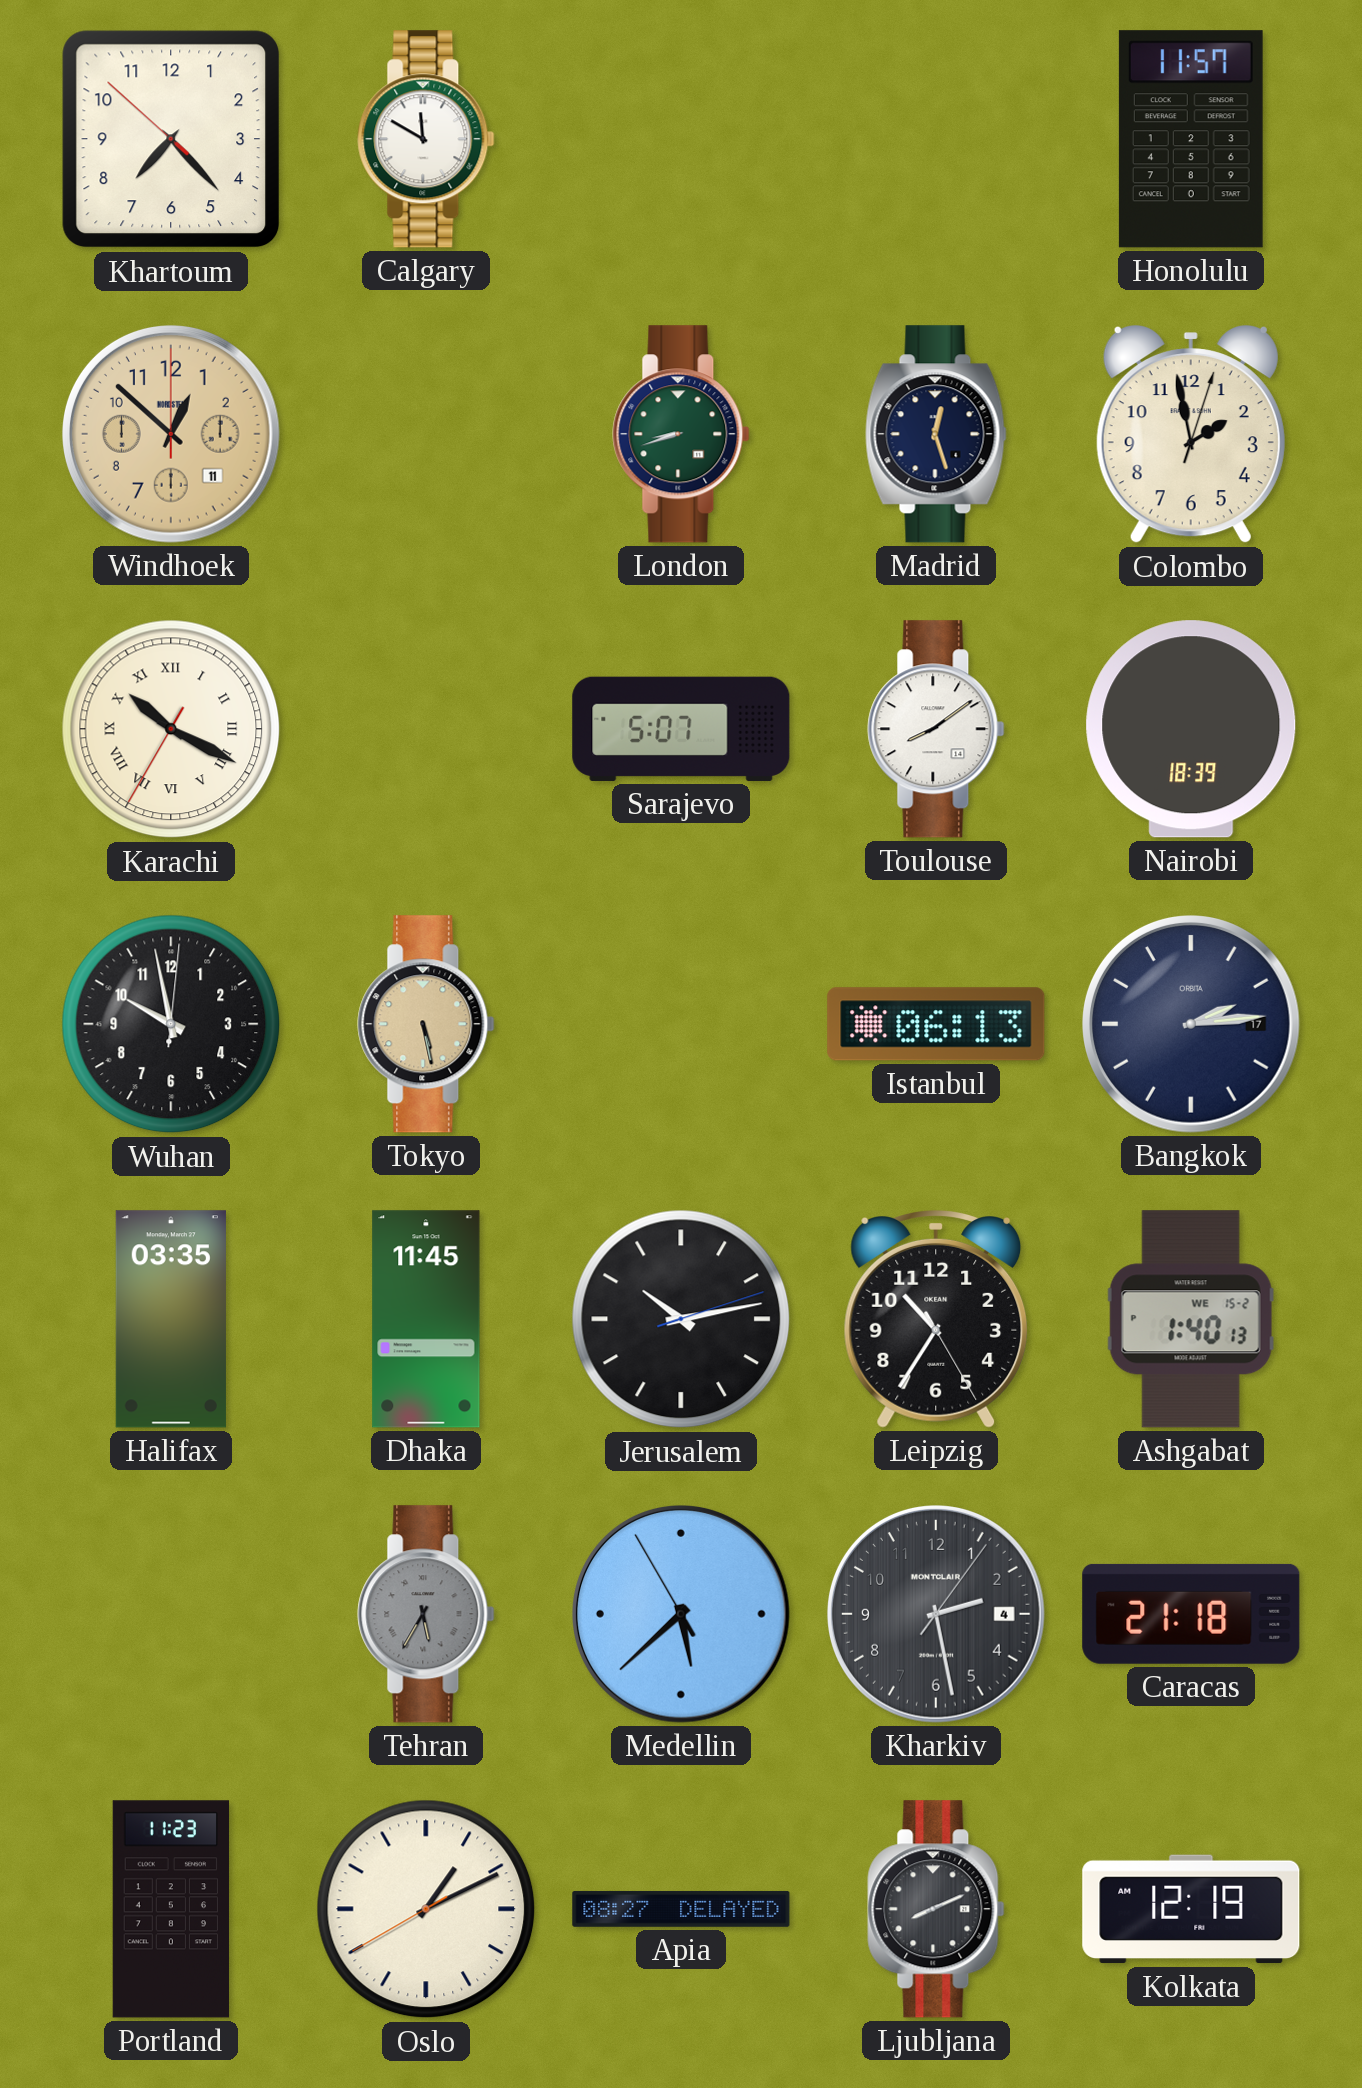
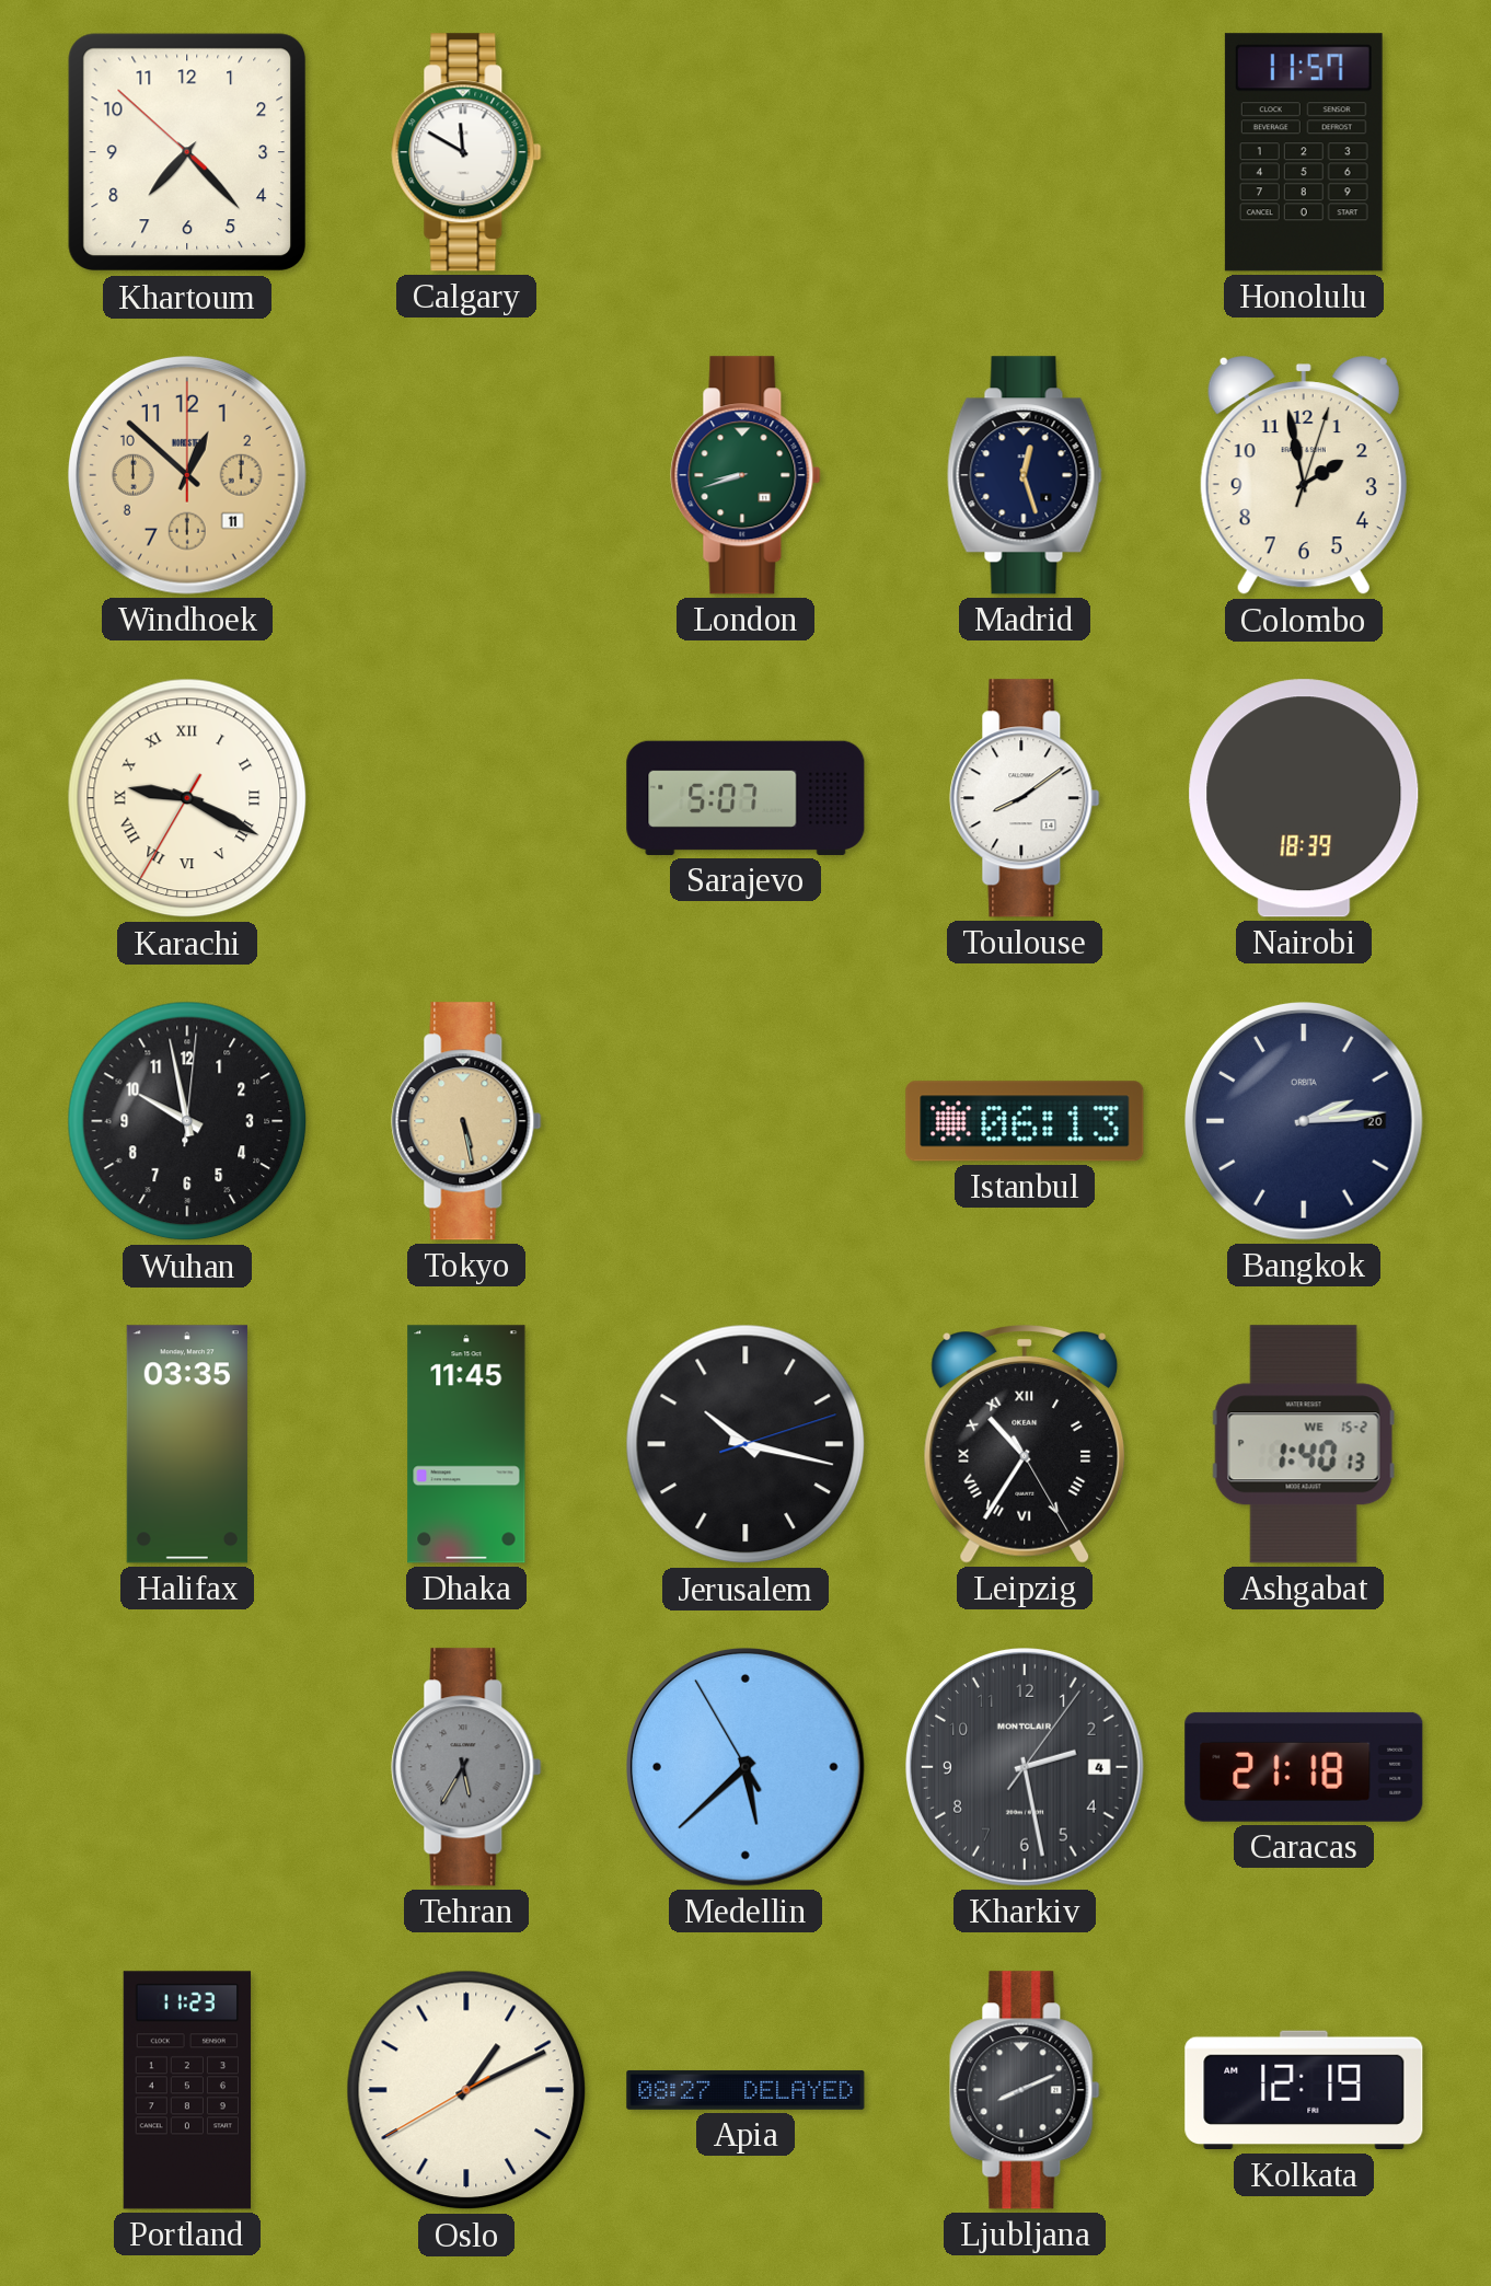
Karachi: 10:19 -> 9:19
Bangkok date: 17 -> 20
Jerusalem: 10:13 -> 10:17
Leipzig numerals: Arabic -> Roman
